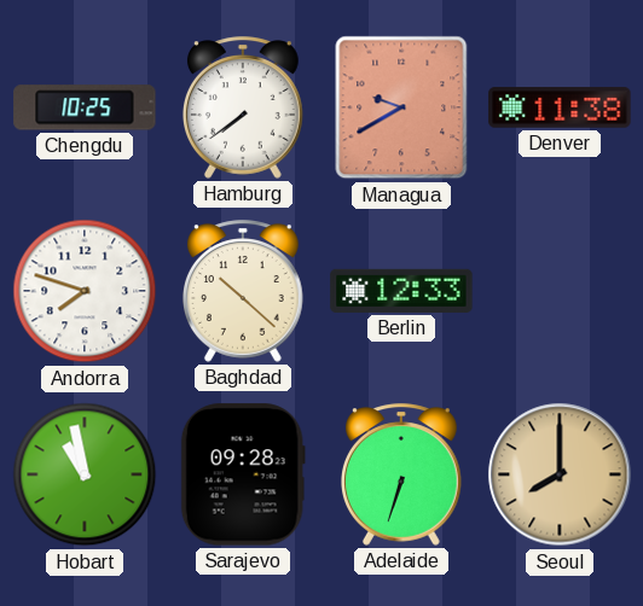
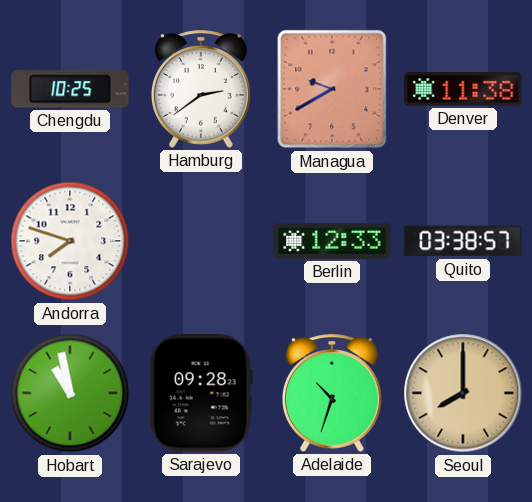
Hamburg: 7:39 -> 2:39
Baghdad: 10:22 -> none
Quito: none -> 03:38
Adelaide: 6:33 -> 10:33
